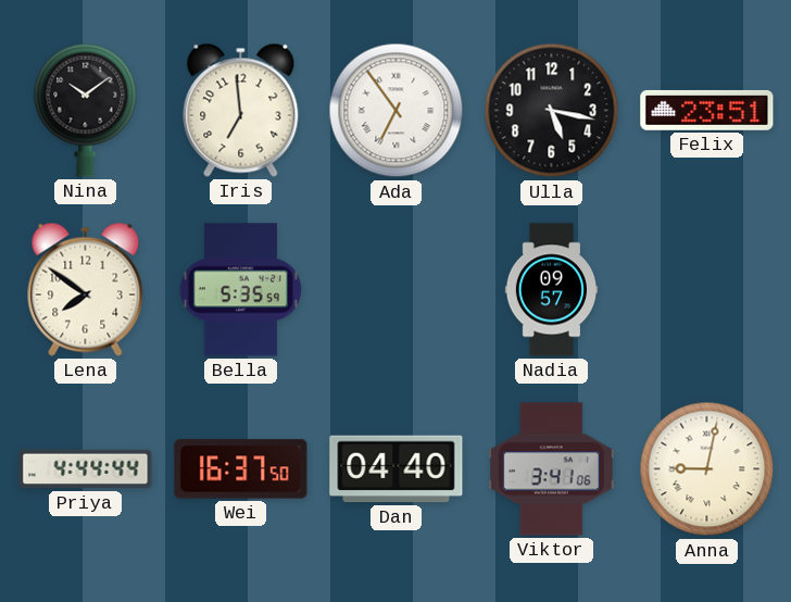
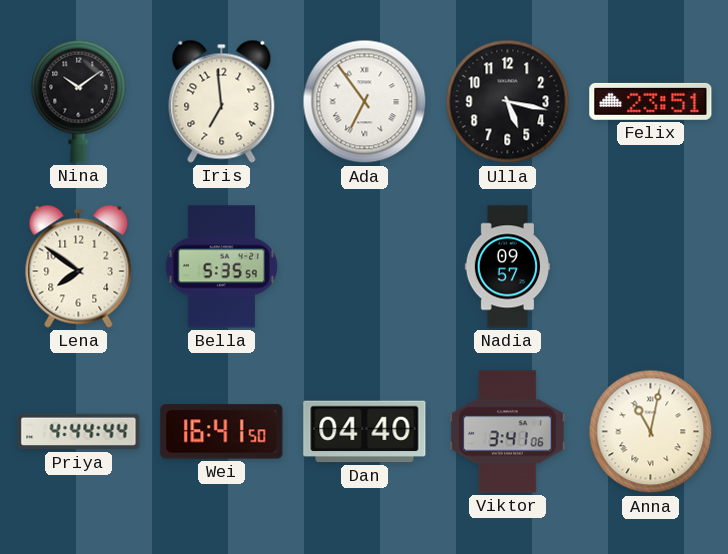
Wei: 16:37 -> 16:41
Anna: 9:02 -> 11:02
